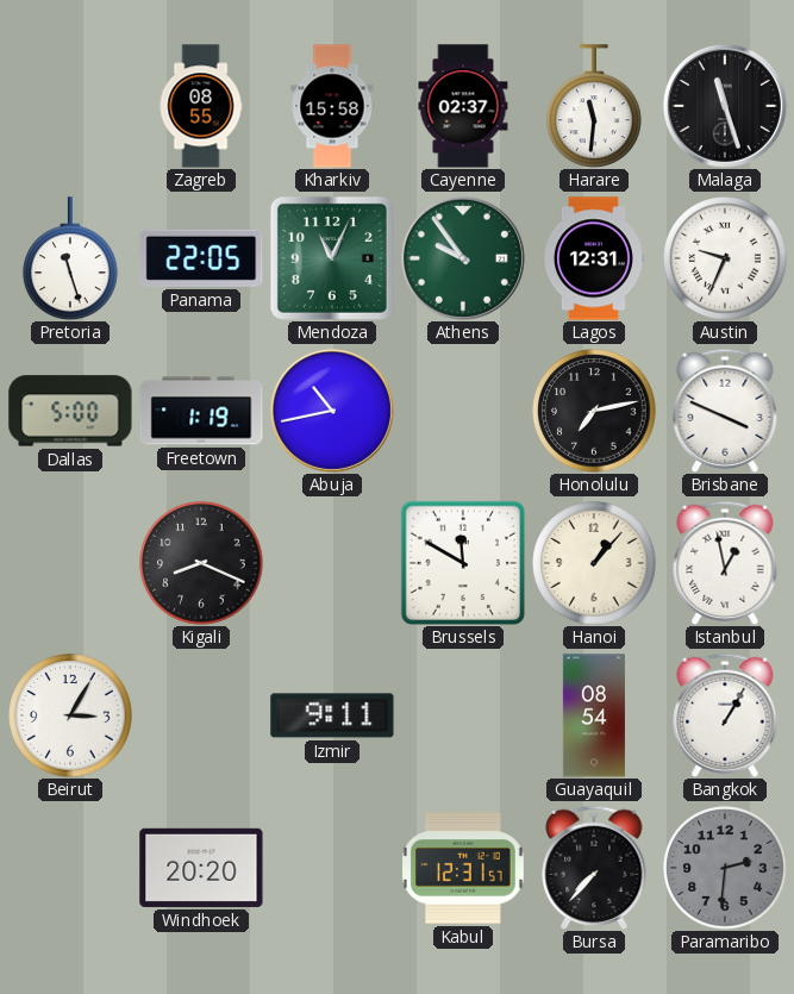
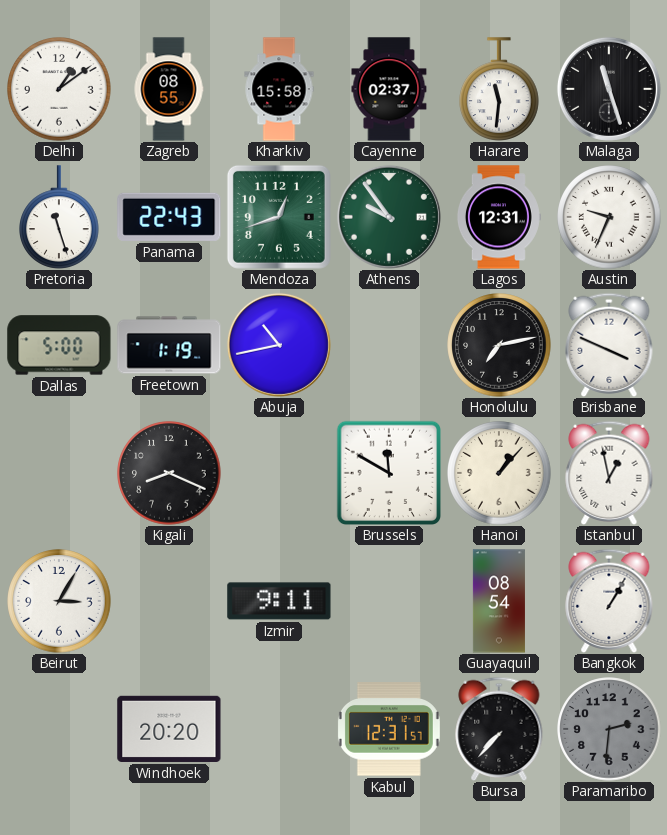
Delhi: none -> 1:09
Panama: 22:05 -> 22:43
Mendoza: 11:04 -> 12:42
